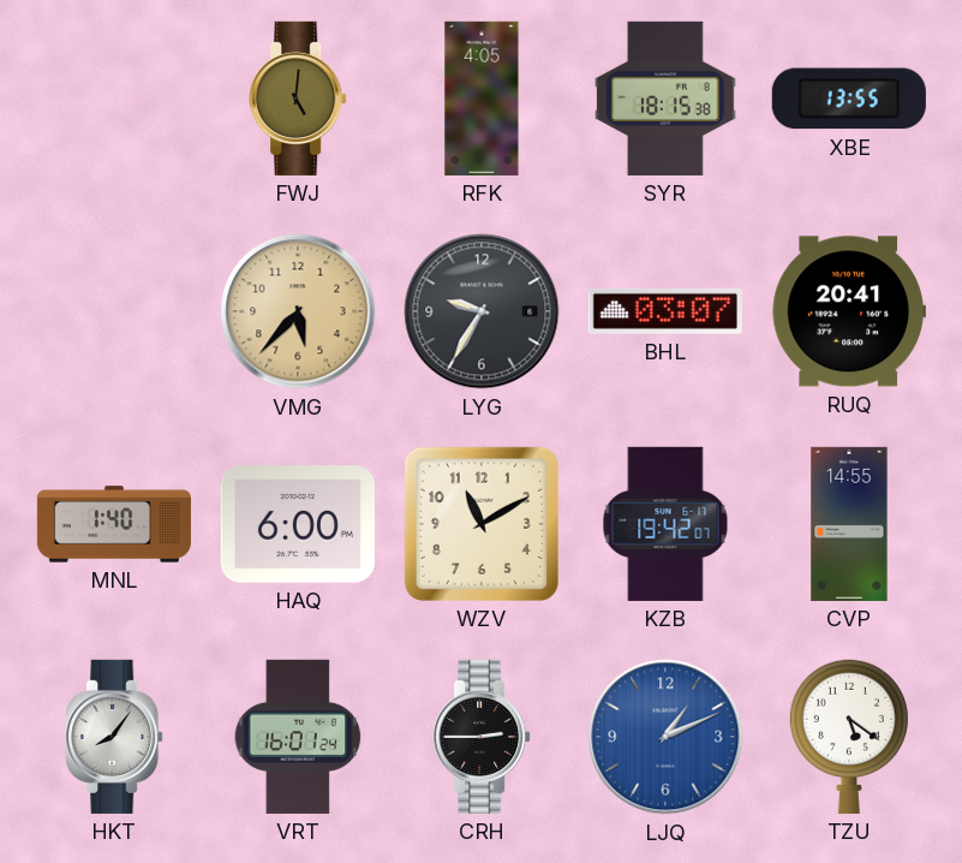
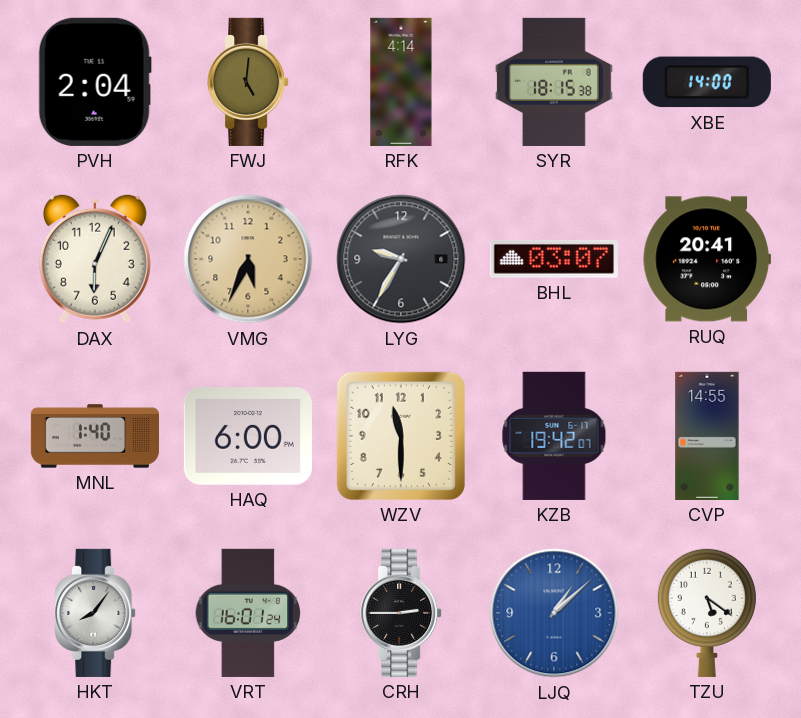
PVH: none -> 2:04
RFK: 4:05 -> 4:14
XBE: 13:55 -> 14:00
DAX: none -> 6:04
VMG: 5:37 -> 5:34
WZV: 11:10 -> 11:30
LJQ: 1:11 -> 1:08
